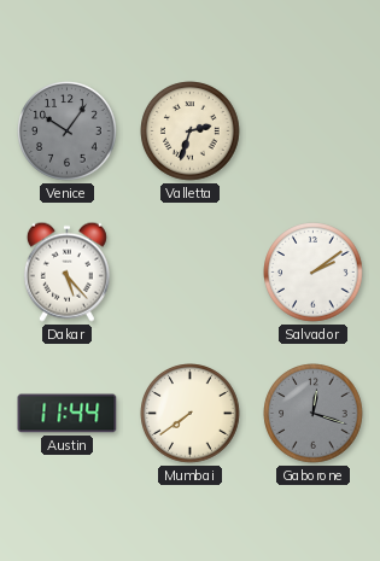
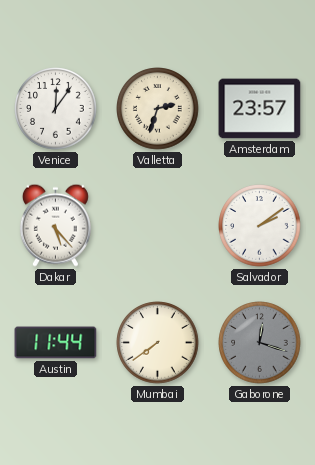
Venice: 10:06 -> 12:06
Venice dial: grey -> white
Amsterdam: none -> 23:57
